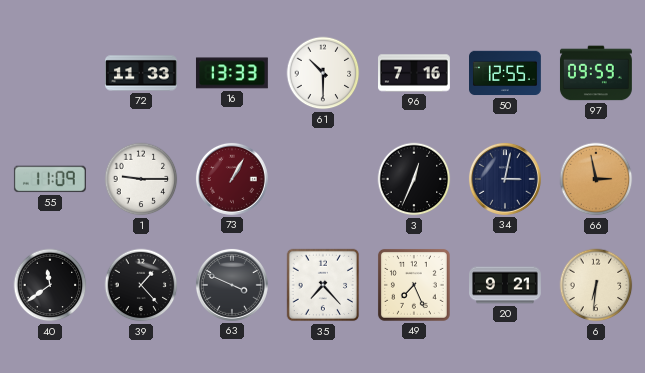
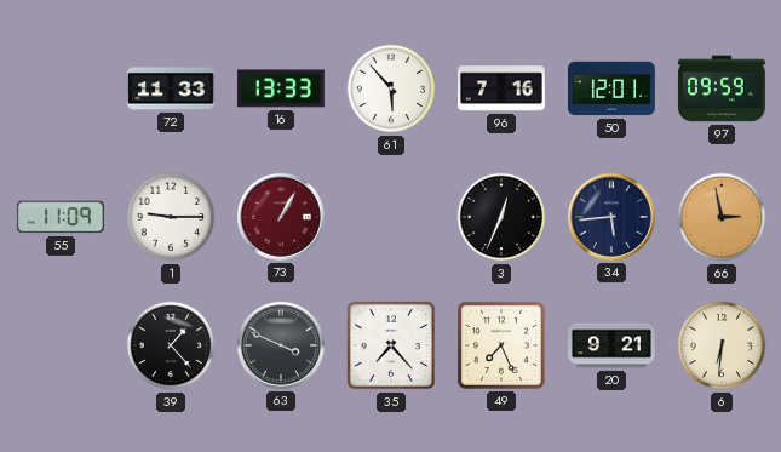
61: 10:30 -> 5:53
50: 12:55 -> 12:01
34: 3:02 -> 5:44
40: 11:39 -> none
